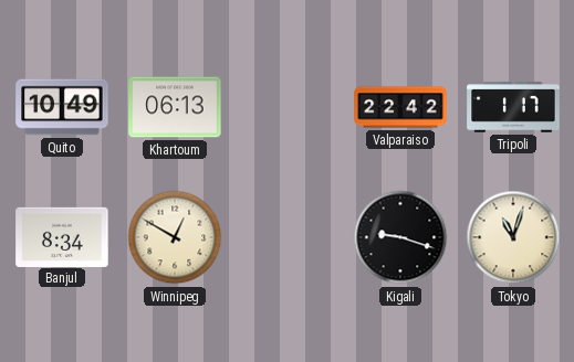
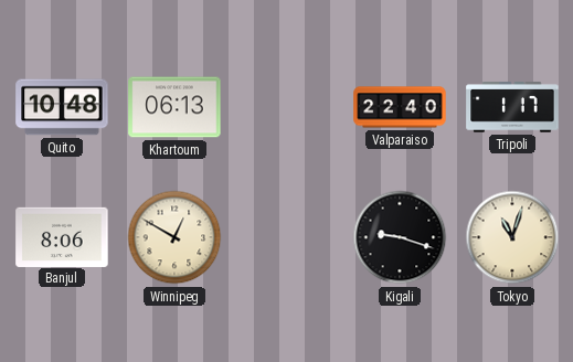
Quito: 10:49 -> 10:48
Valparaiso: 22:42 -> 22:40
Banjul: 8:34 -> 8:06
